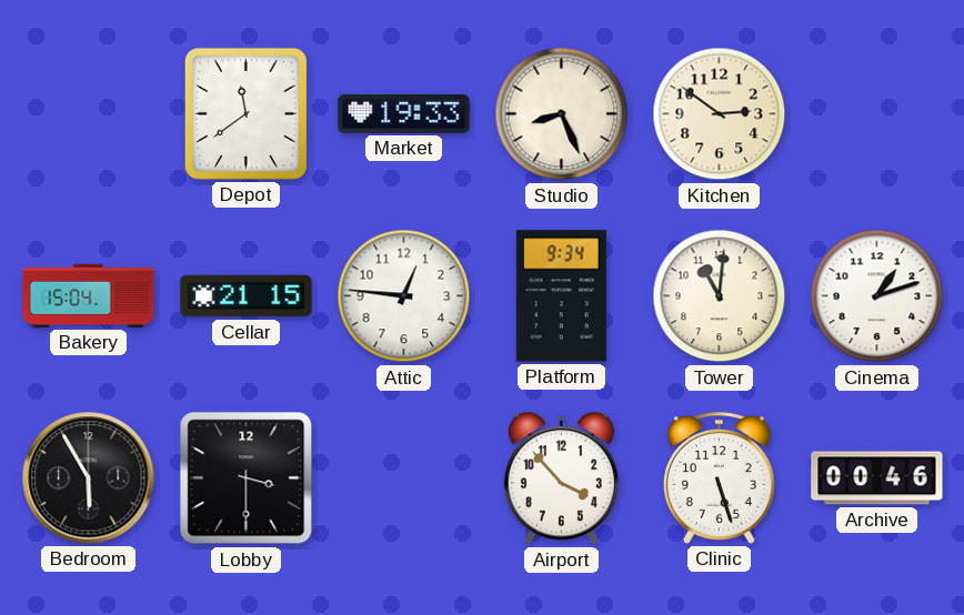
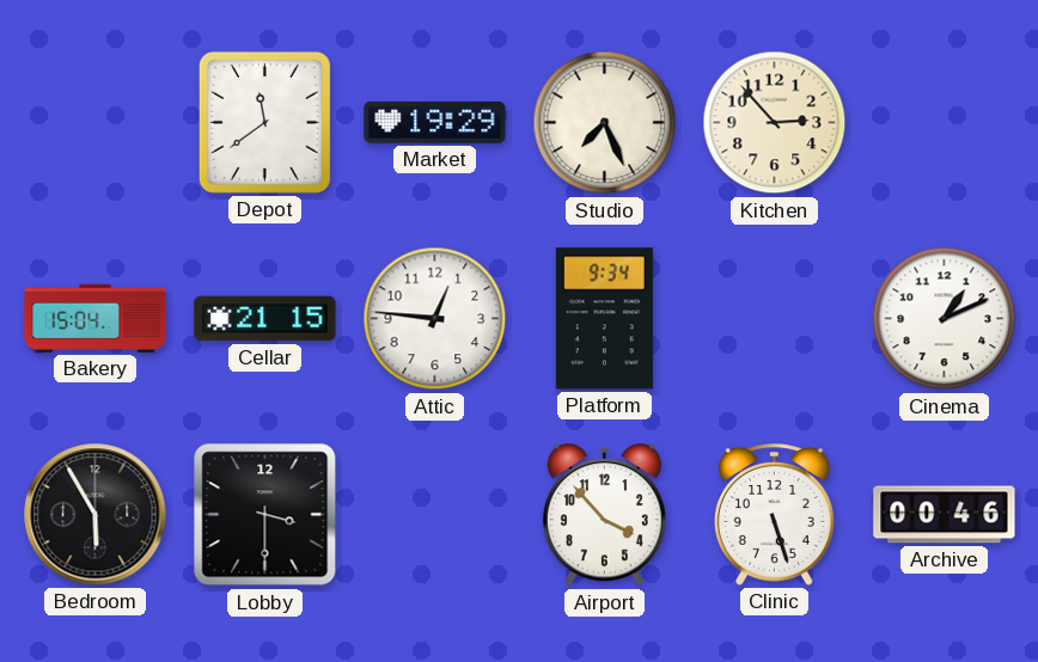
Market: 19:33 -> 19:29
Studio: 8:26 -> 7:26
Kitchen: 2:51 -> 2:53
Tower: 11:01 -> none
Cinema: 1:12 -> 1:11
